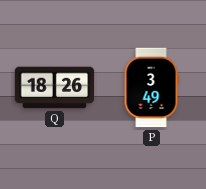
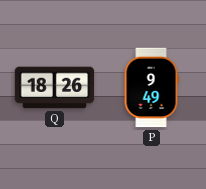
P: 3:49 -> 9:49
